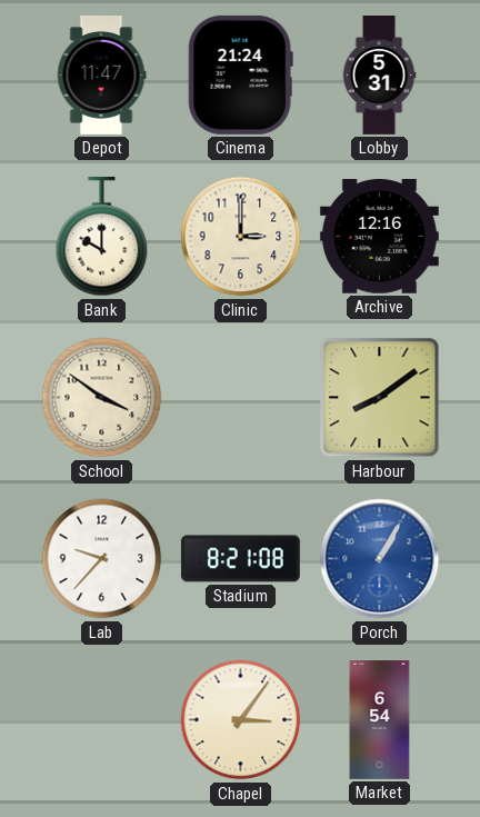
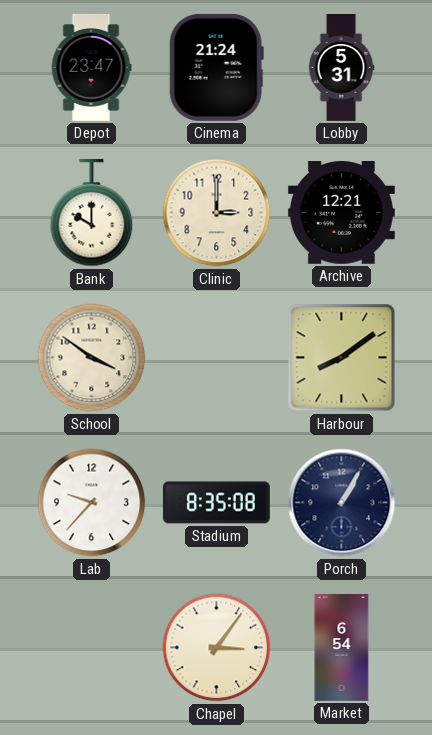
Depot: 11:47 -> 23:47
Archive: 12:16 -> 12:21
Stadium: 8:21 -> 8:35
Porch dial: blue -> navy
